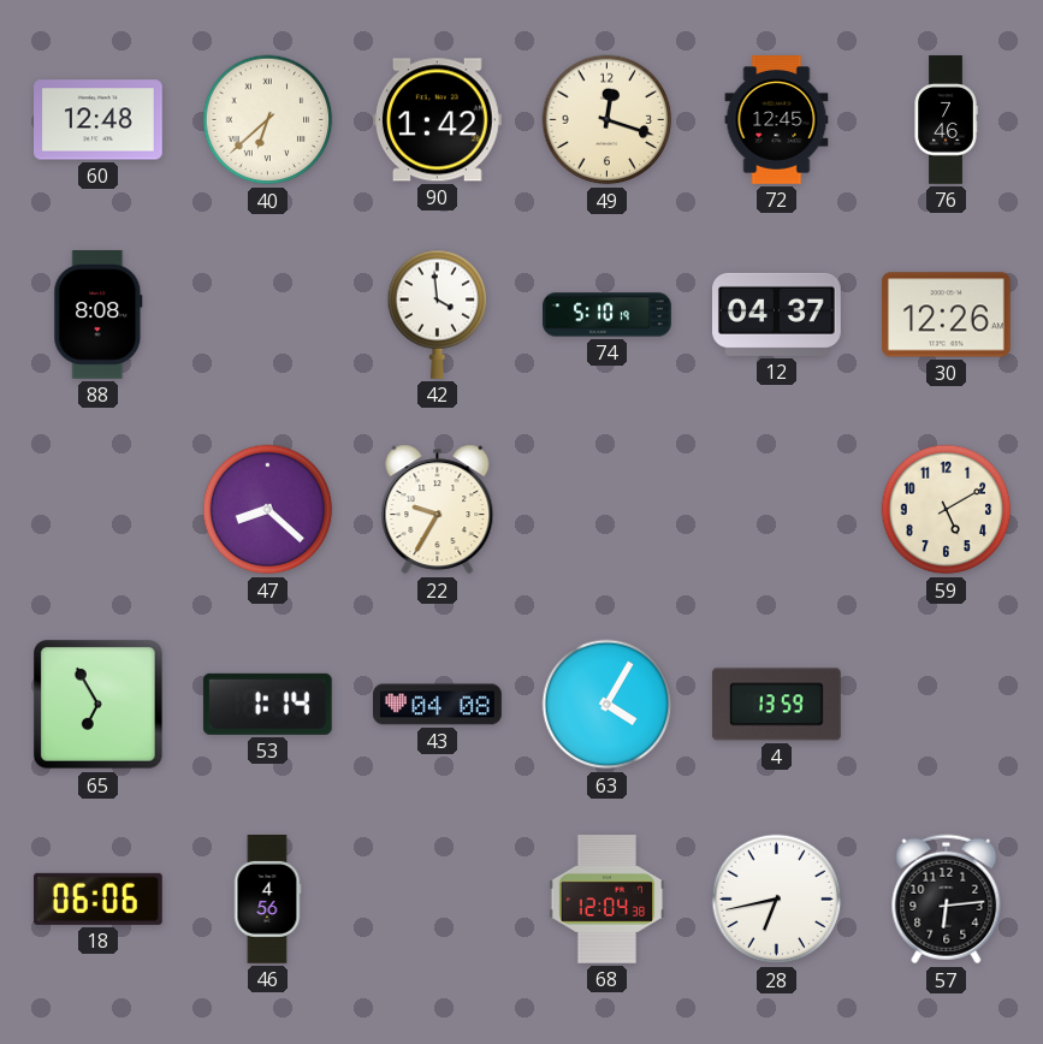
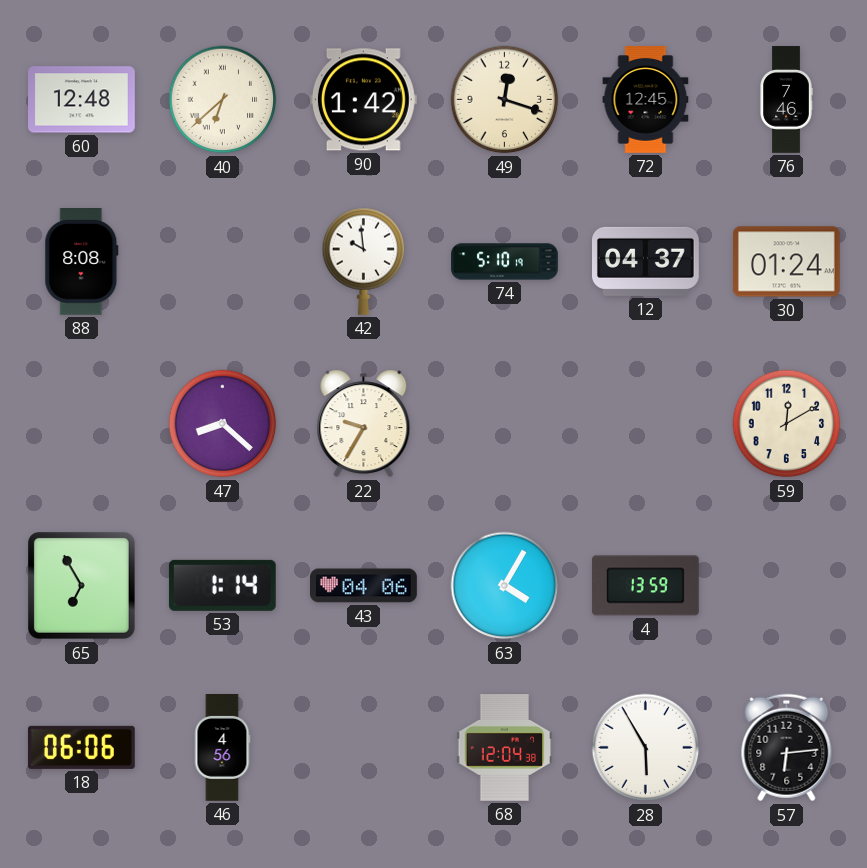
42: 3:59 -> 9:59
30: 12:26 -> 01:24
59: 5:10 -> 12:10
43: 04:08 -> 04:06
28: 6:43 -> 5:55
